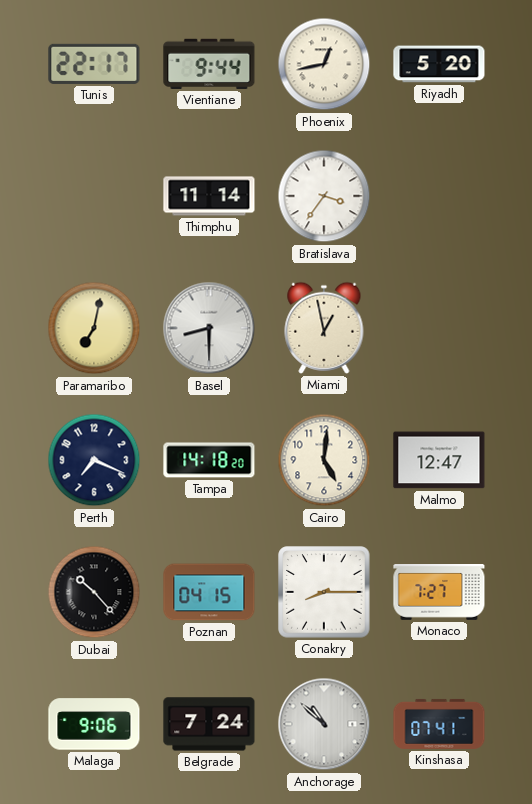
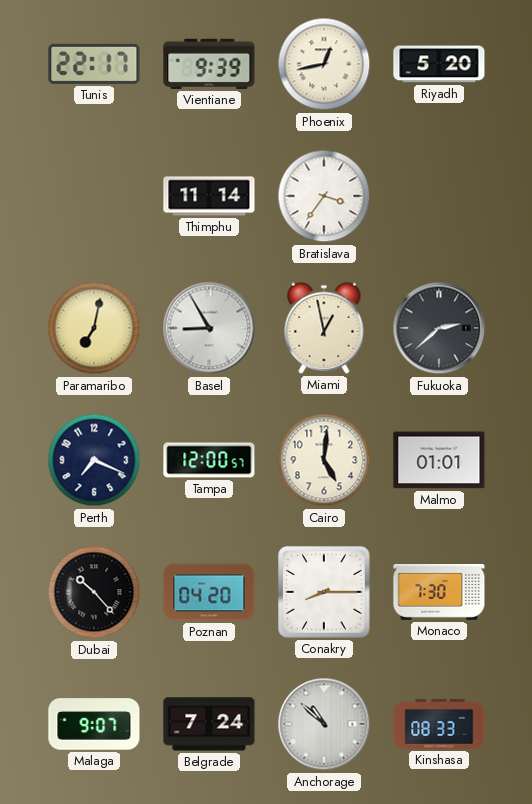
Vientiane: 9:44 -> 9:39
Basel: 8:30 -> 8:55
Fukuoka: none -> 2:38
Tampa: 14:18 -> 12:00
Malmo: 12:47 -> 01:01
Poznan: 04:15 -> 04:20
Monaco: 7:27 -> 7:30
Malaga: 9:06 -> 9:07
Kinshasa: 07:41 -> 08:33
